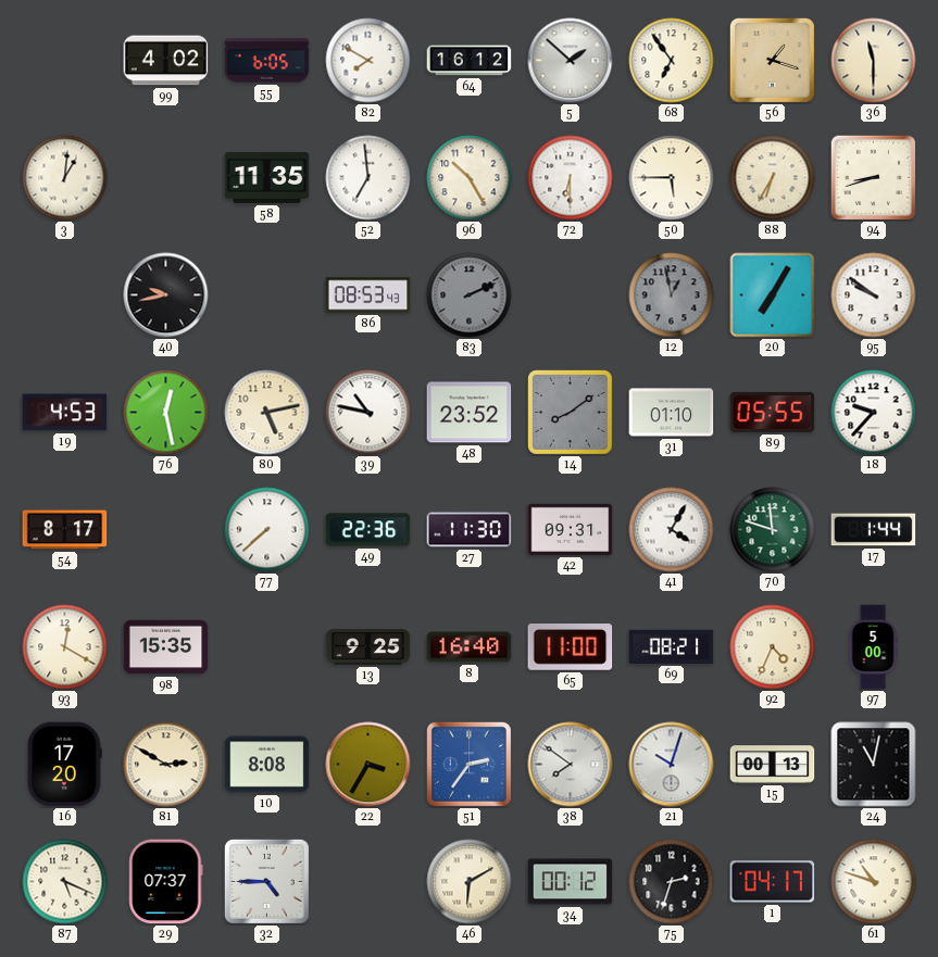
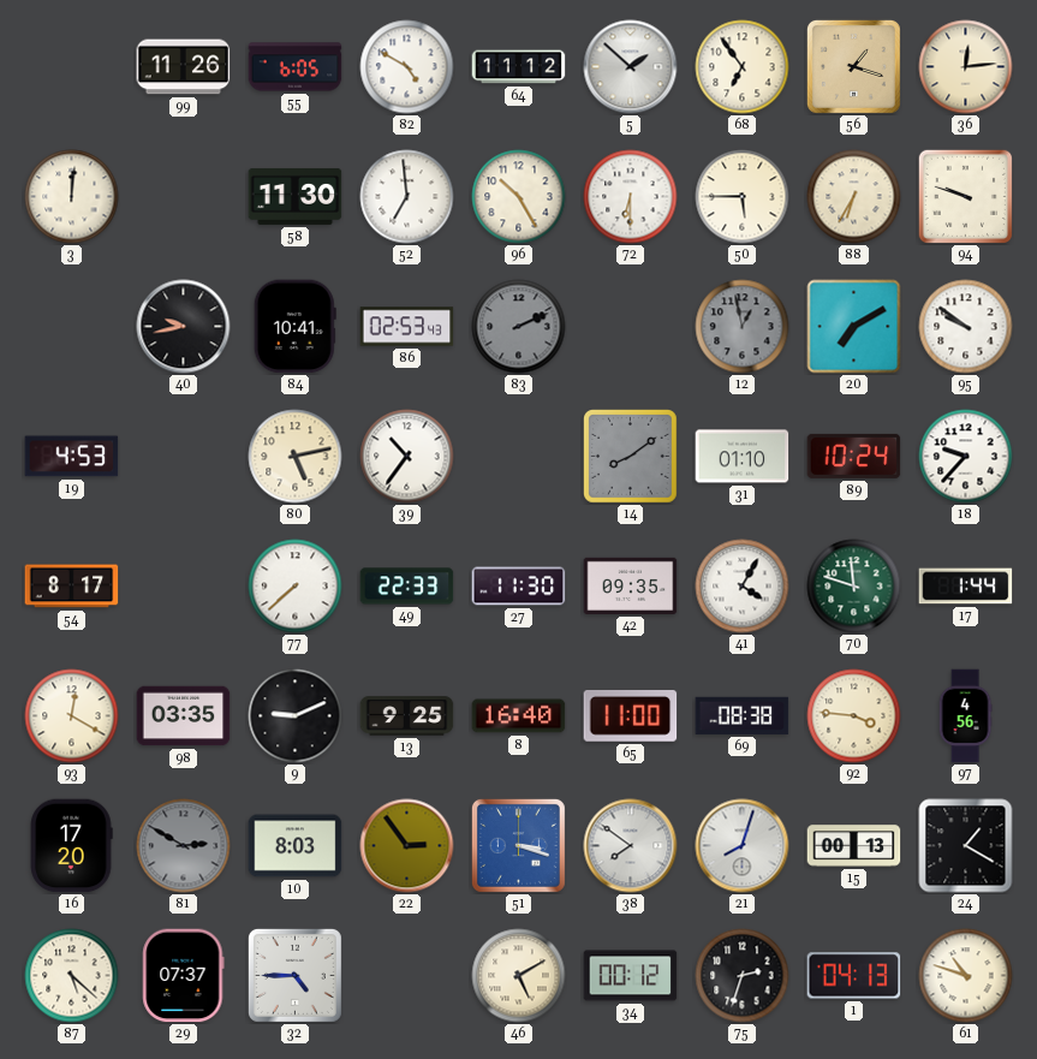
99: 4:02 -> 11:26
82: 7:50 -> 4:50
64: 16:12 -> 11:12
36: 11:30 -> 12:14
3: 1:01 -> 12:01
58: 11:35 -> 11:30
94: 8:42 -> 9:48
84: none -> 10:41
86: 08:53 -> 02:53
20: 7:05 -> 7:10
76: 12:28 -> none
39: 10:47 -> 10:36
48: 23:52 -> none
89: 05:55 -> 10:24
49: 22:36 -> 22:33
42: 09:31 -> 09:35
98: 15:35 -> 03:35
9: none -> 9:11
69: 08:21 -> 08:38
92: 4:34 -> 3:46
97: 5:00 -> 4:56
81 dial: cream -> grey
10: 8:08 -> 8:03
22: 3:35 -> 2:54
51: 2:36 -> 3:18
21: 10:03 -> 8:03
24: 11:02 -> 1:20
87: 5:19 -> 5:22
46: 6:10 -> 5:10
1: 04:17 -> 04:13
